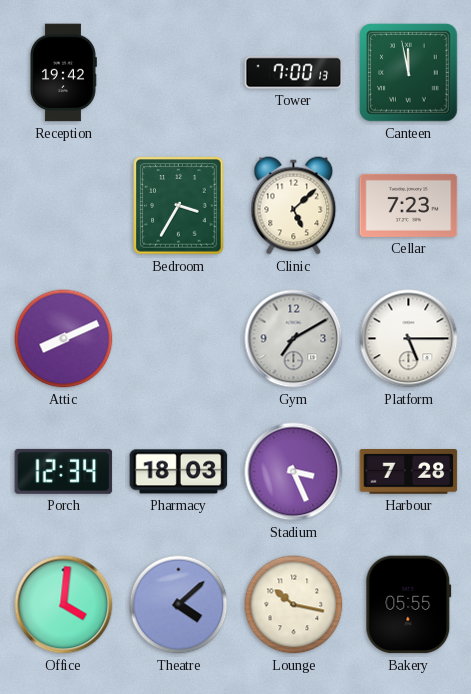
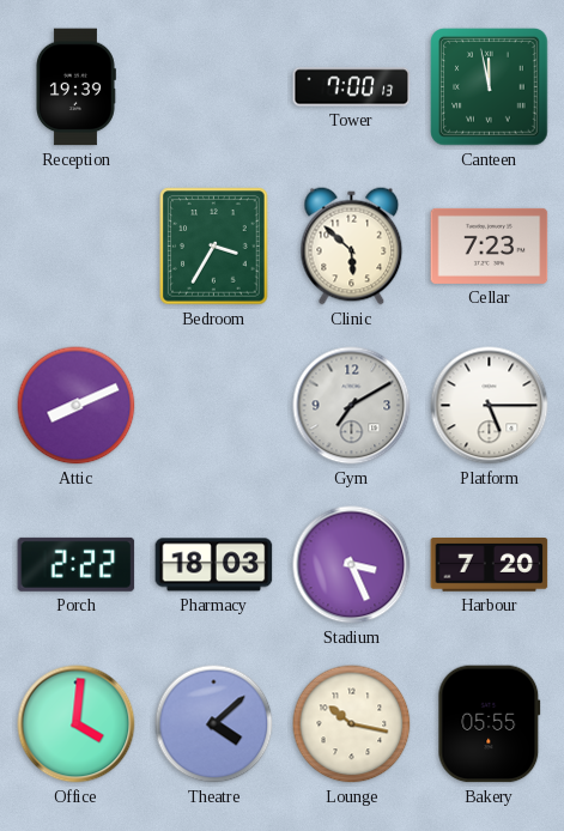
Reception: 19:42 -> 19:39
Clinic: 5:08 -> 5:52
Porch: 12:34 -> 2:22
Harbour: 7:28 -> 7:20
